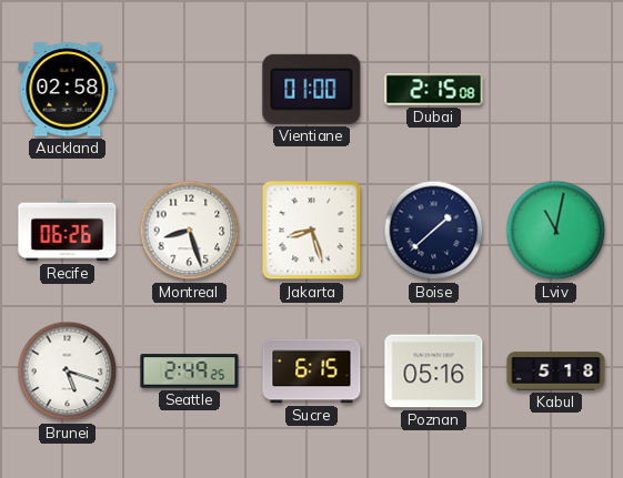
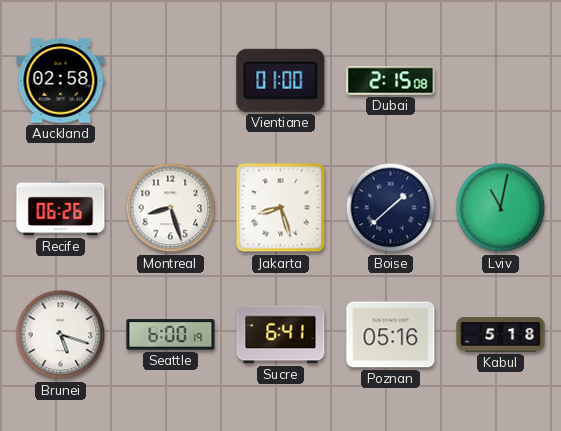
Seattle: 2:49 -> 6:00
Sucre: 6:15 -> 6:41
